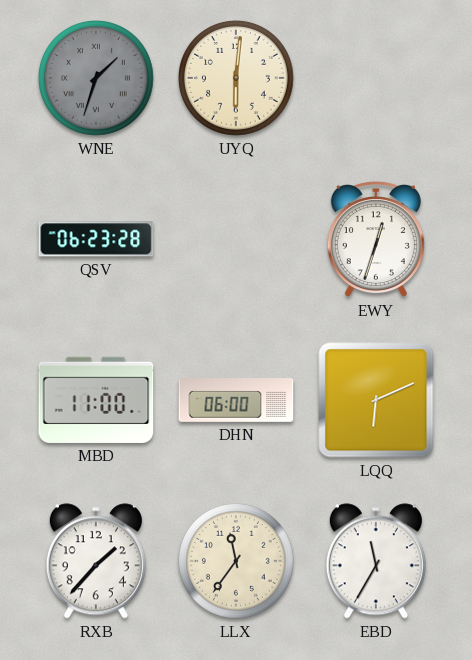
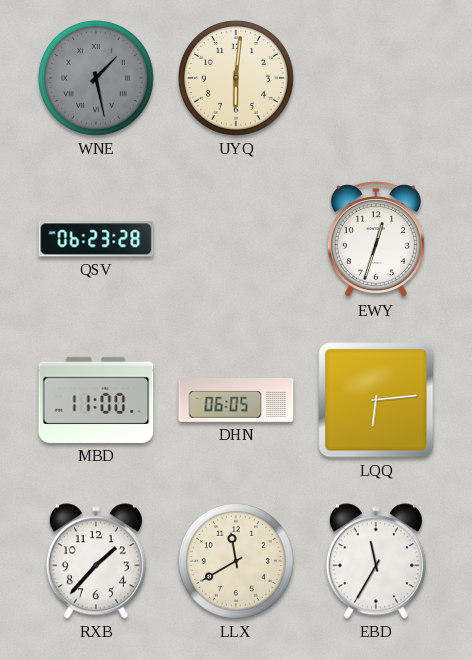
WNE: 1:33 -> 1:28
DHN: 06:00 -> 06:05
LQQ: 6:11 -> 6:14
LLX: 11:36 -> 11:40
